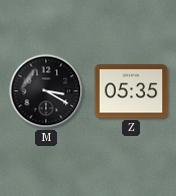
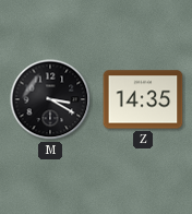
Z: 05:35 -> 14:35
